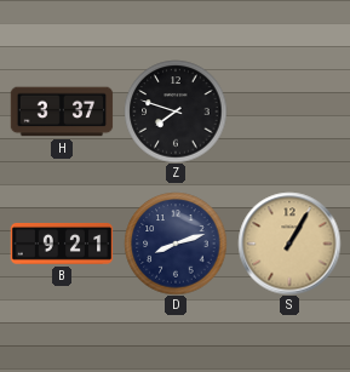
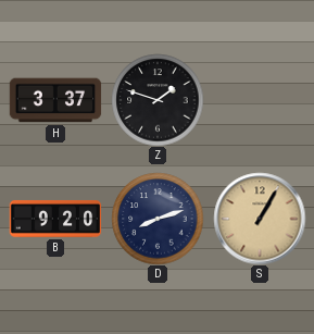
Z: 7:48 -> 1:48
B: 9:21 -> 9:20
